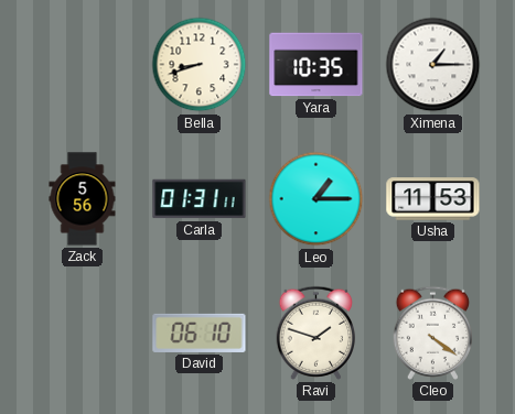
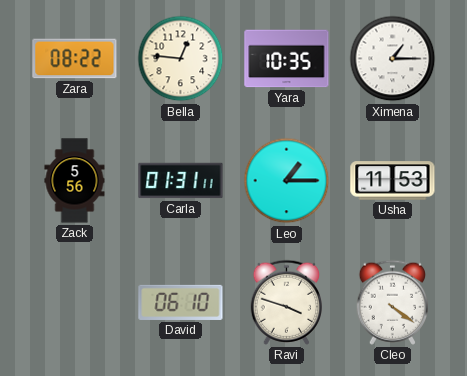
Zara: none -> 08:22
Bella: 8:42 -> 12:46
Ravi: 1:48 -> 3:48
